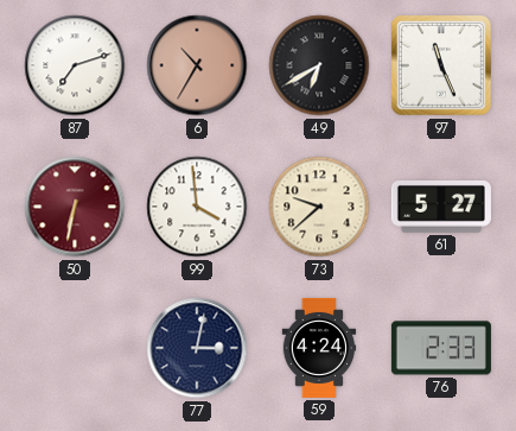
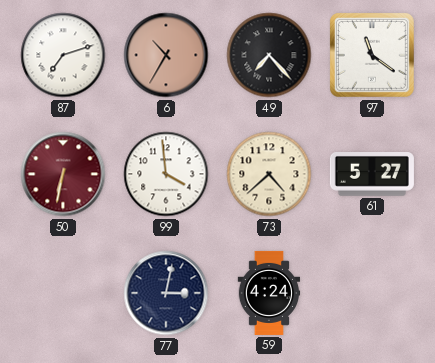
49: 6:40 -> 7:23
97: 11:26 -> 11:21
73: 9:38 -> 4:38
76: 2:33 -> none
